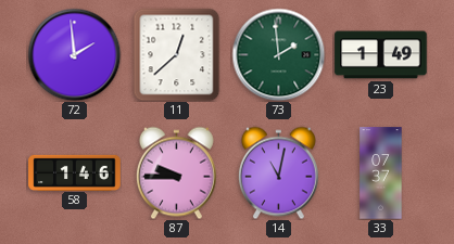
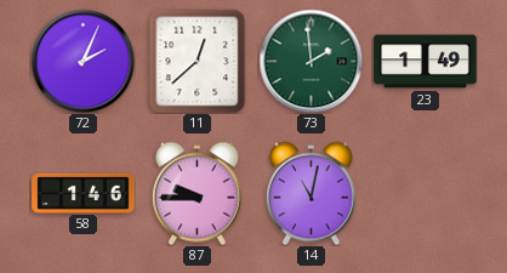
72: 1:59 -> 2:04
33: 07:37 -> none
